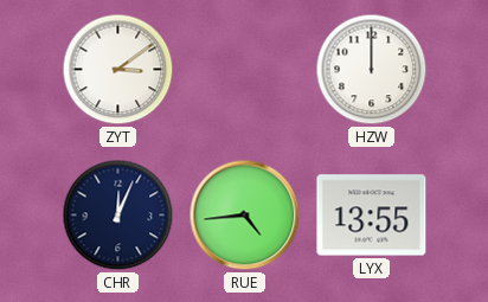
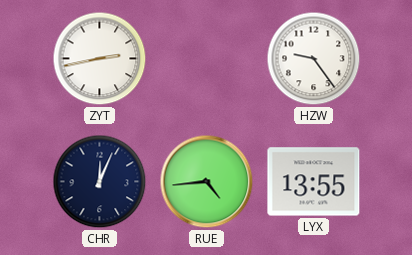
ZYT: 3:09 -> 2:43
HZW: 12:00 -> 9:24
